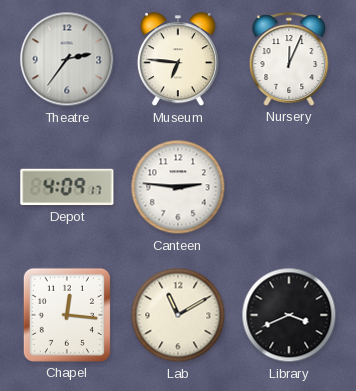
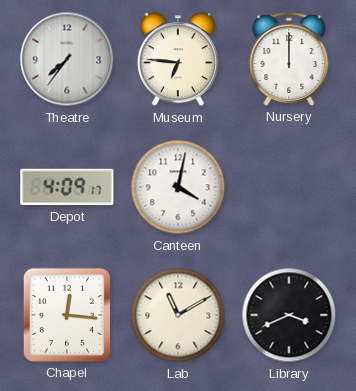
Theatre: 2:36 -> 7:36
Nursery: 12:04 -> 12:00
Canteen: 2:46 -> 4:02
